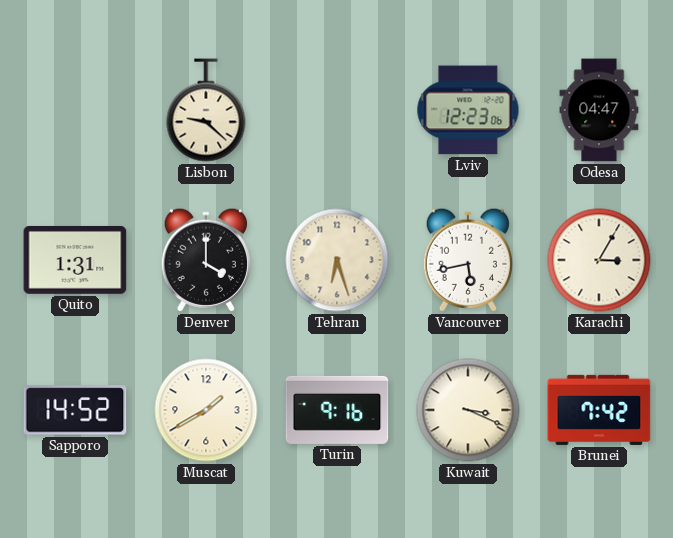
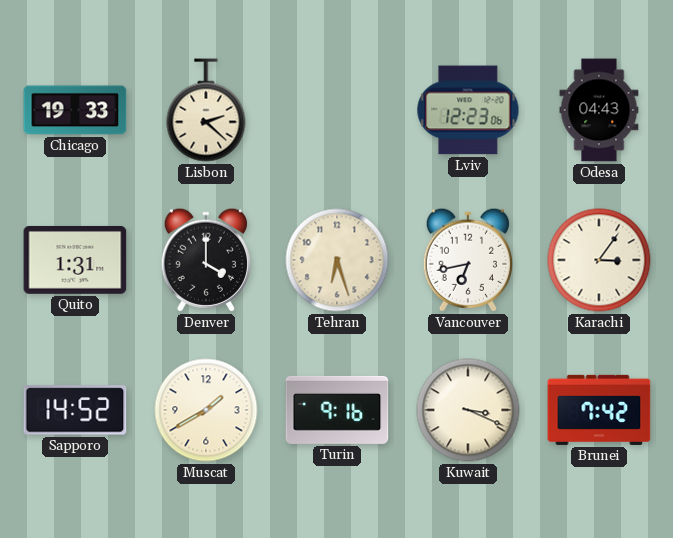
Chicago: none -> 19:33
Lisbon: 9:22 -> 2:22
Odesa: 04:47 -> 04:43
Vancouver: 5:43 -> 6:43
Karachi: 3:05 -> 3:06
